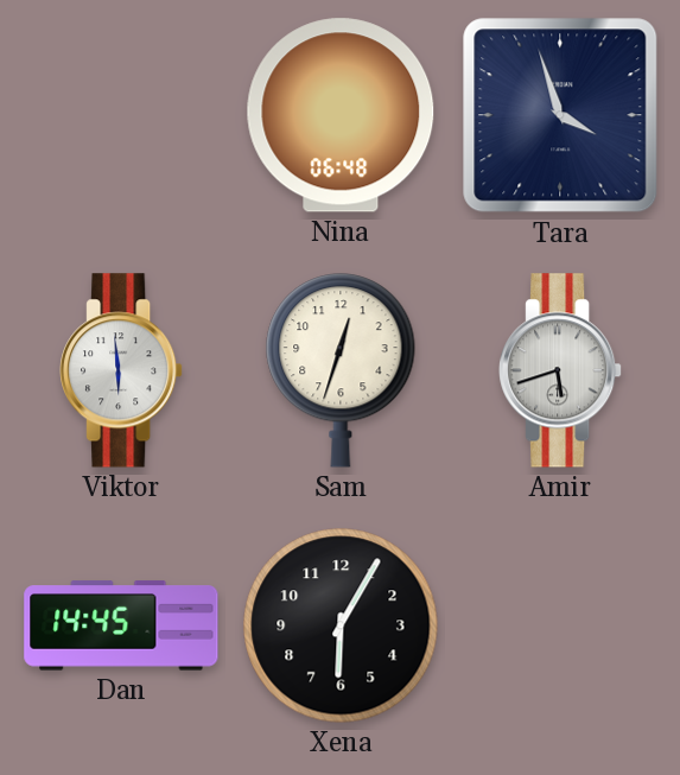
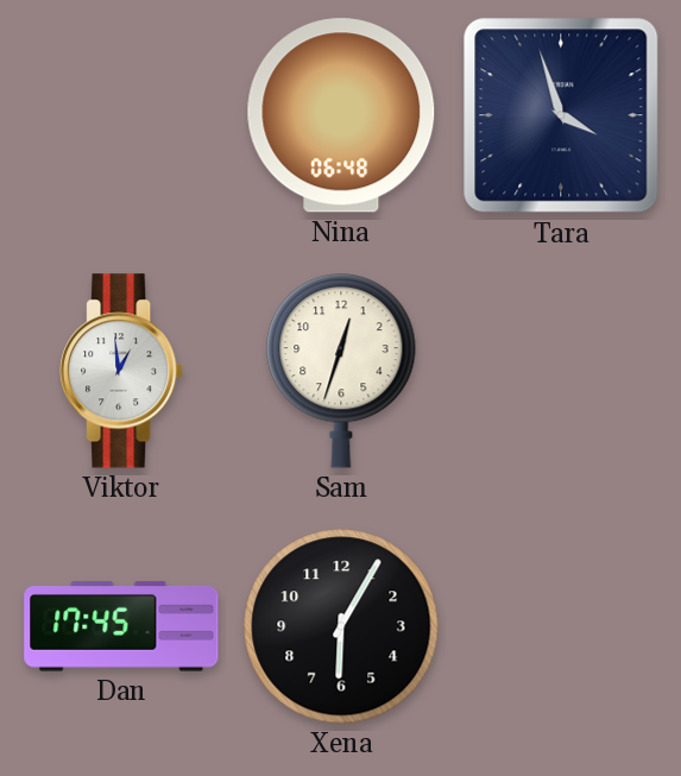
Viktor: 5:59 -> 12:59
Amir: 5:42 -> none
Dan: 14:45 -> 17:45
